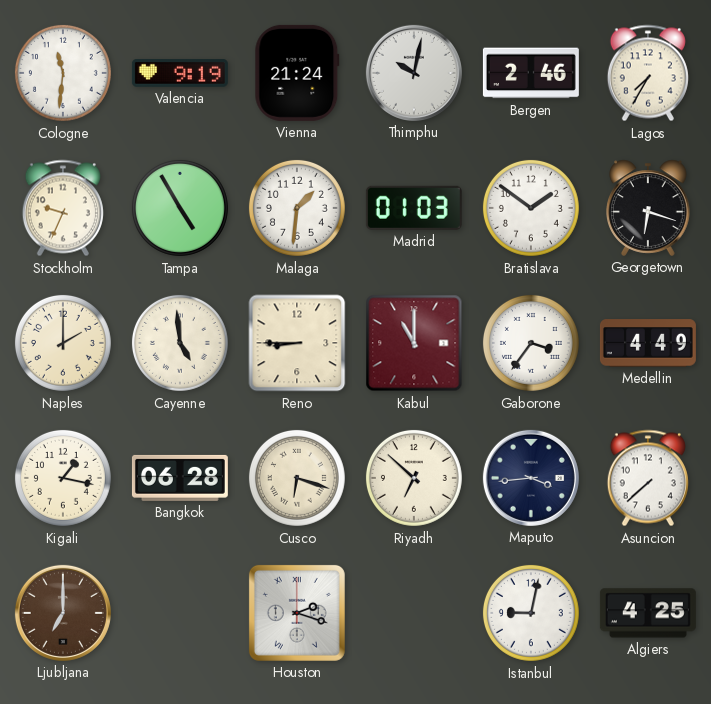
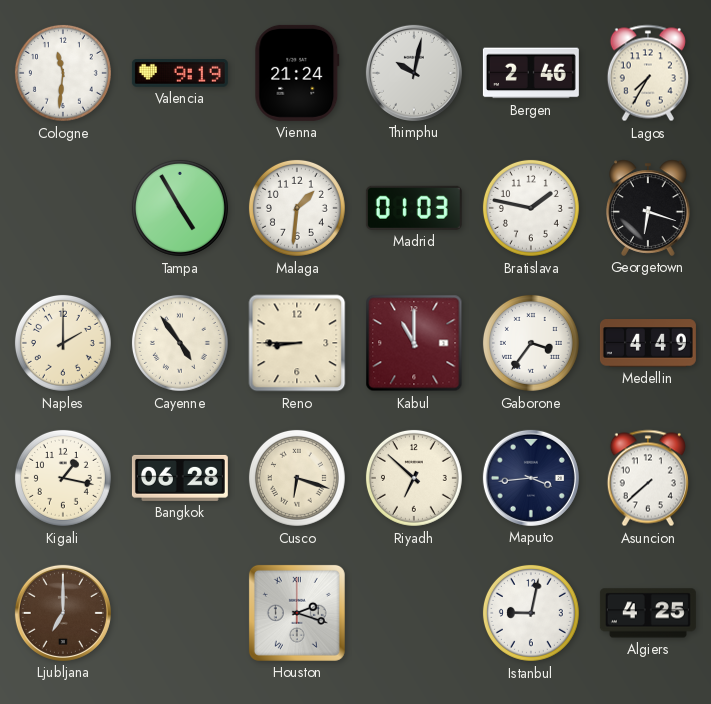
Stockholm: 9:34 -> none
Bratislava: 1:51 -> 1:47
Cayenne: 4:59 -> 4:54
